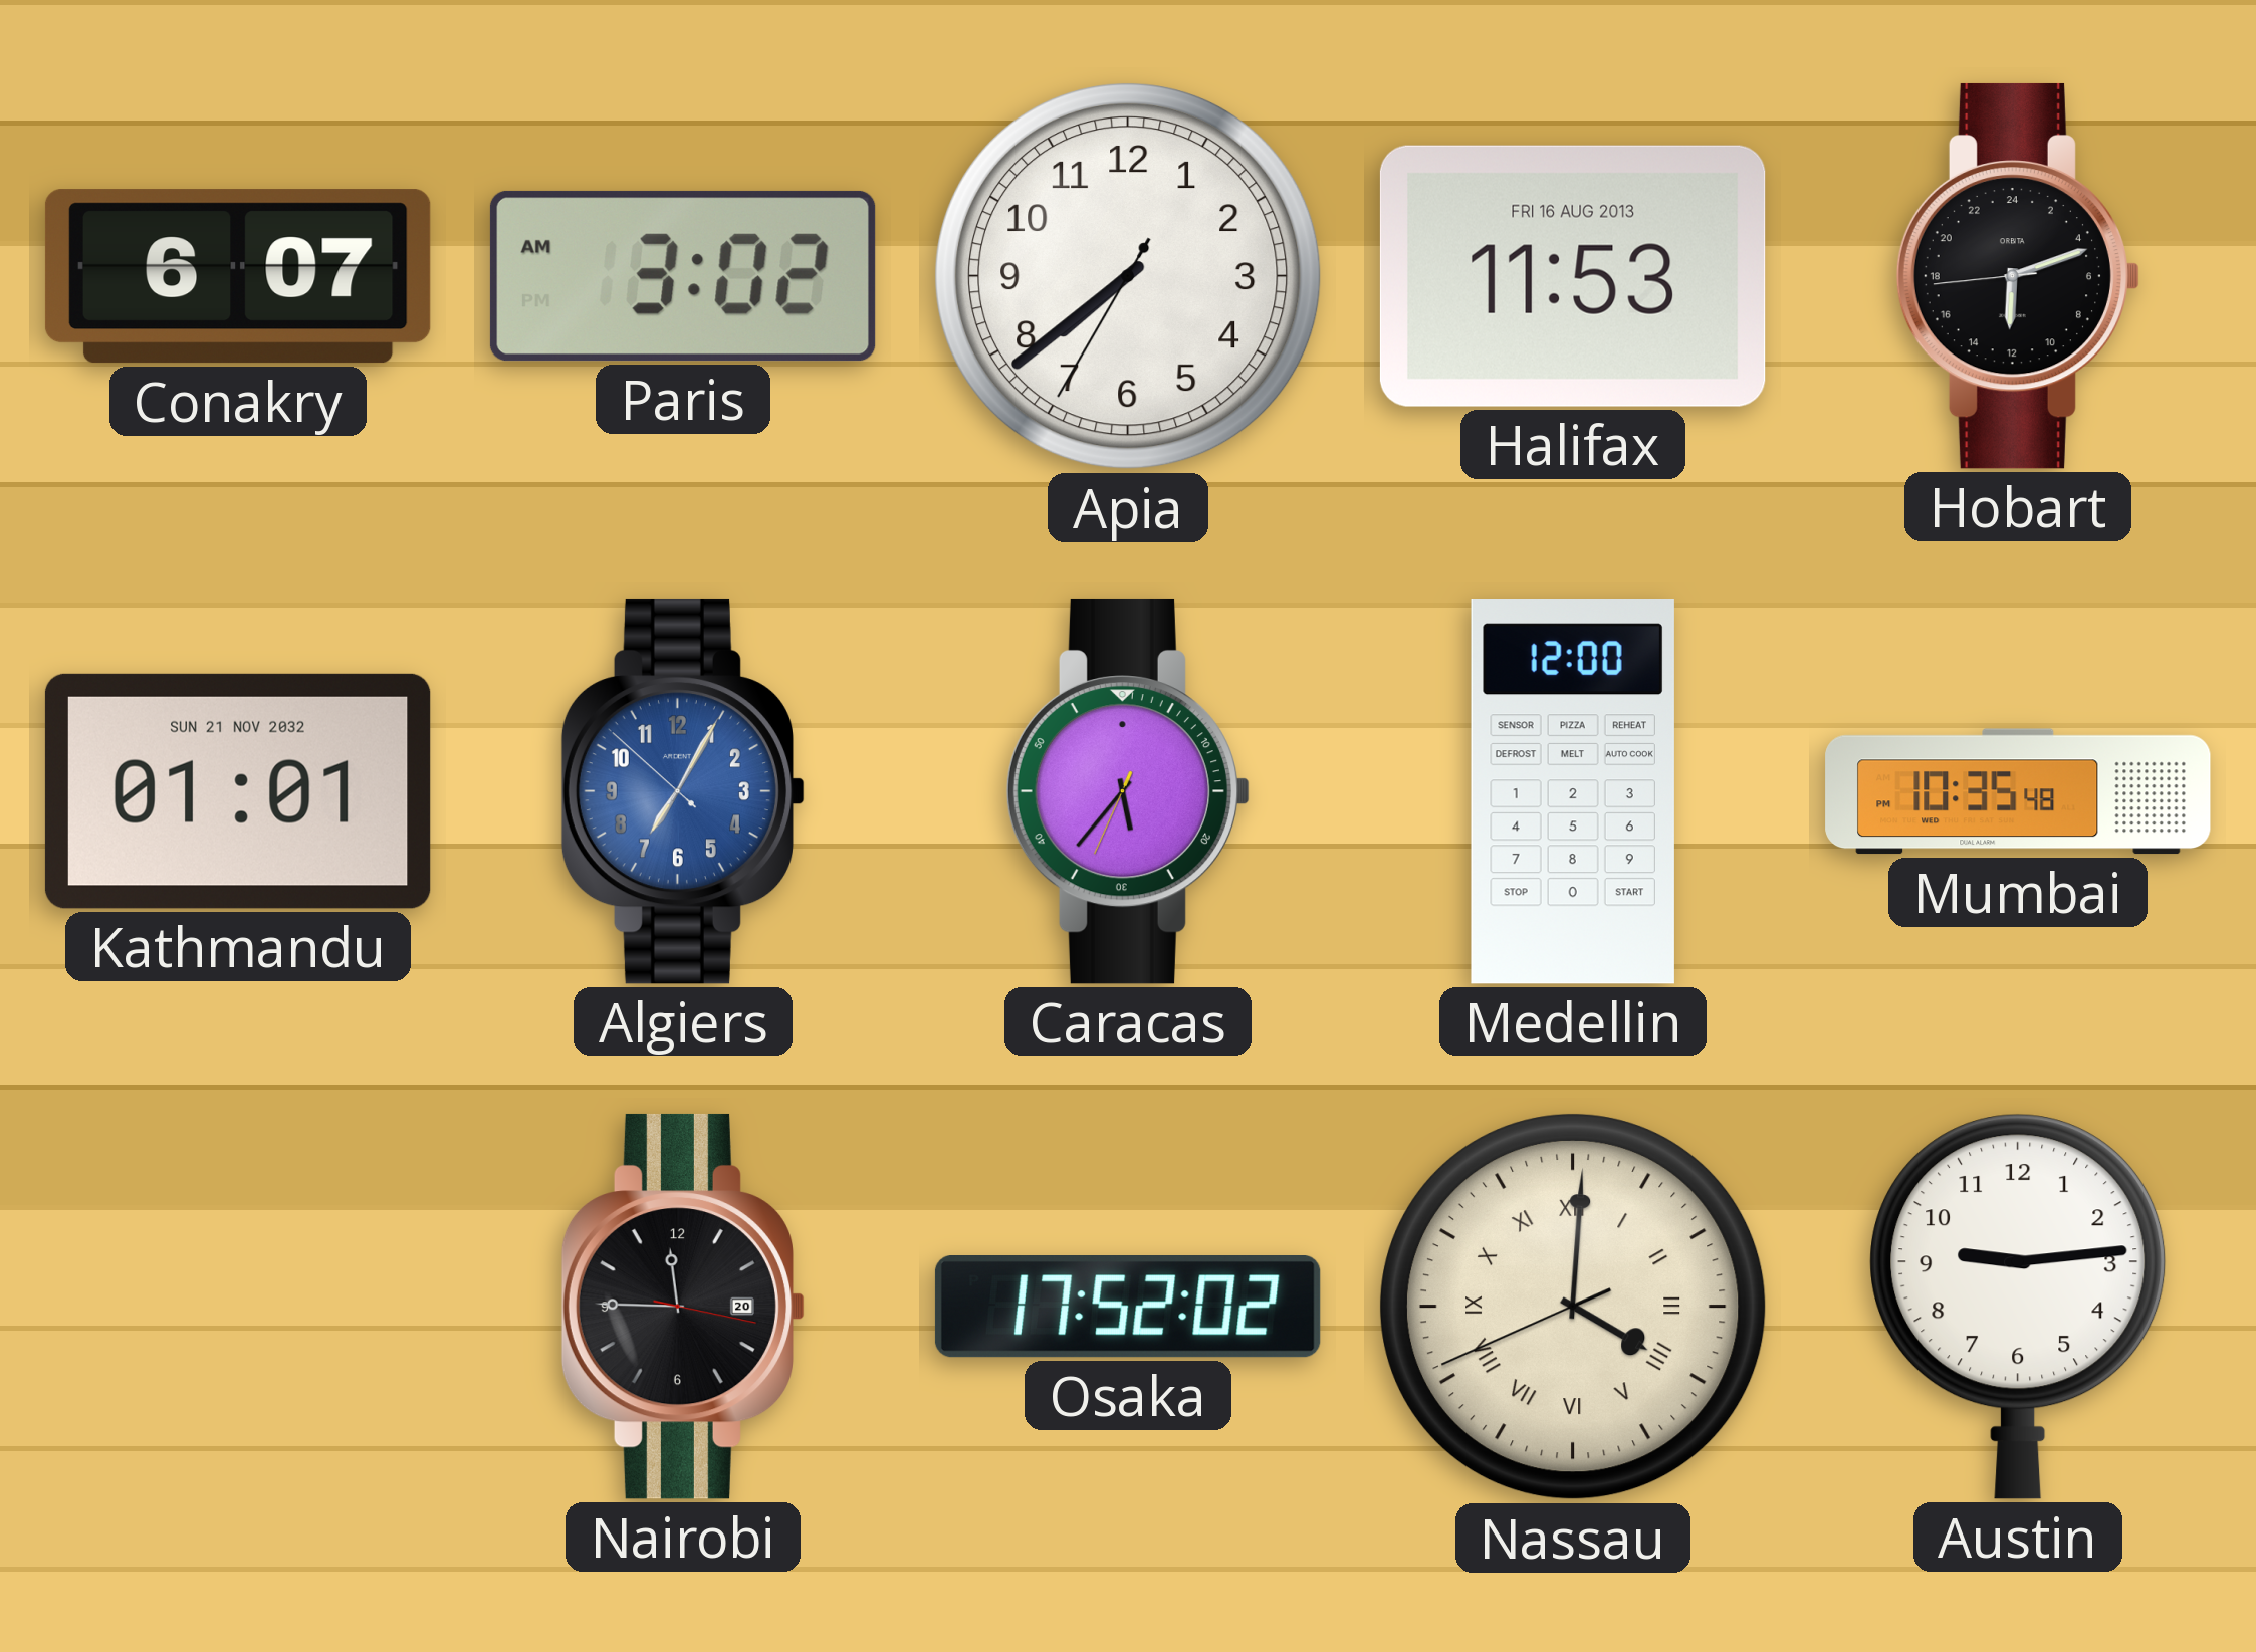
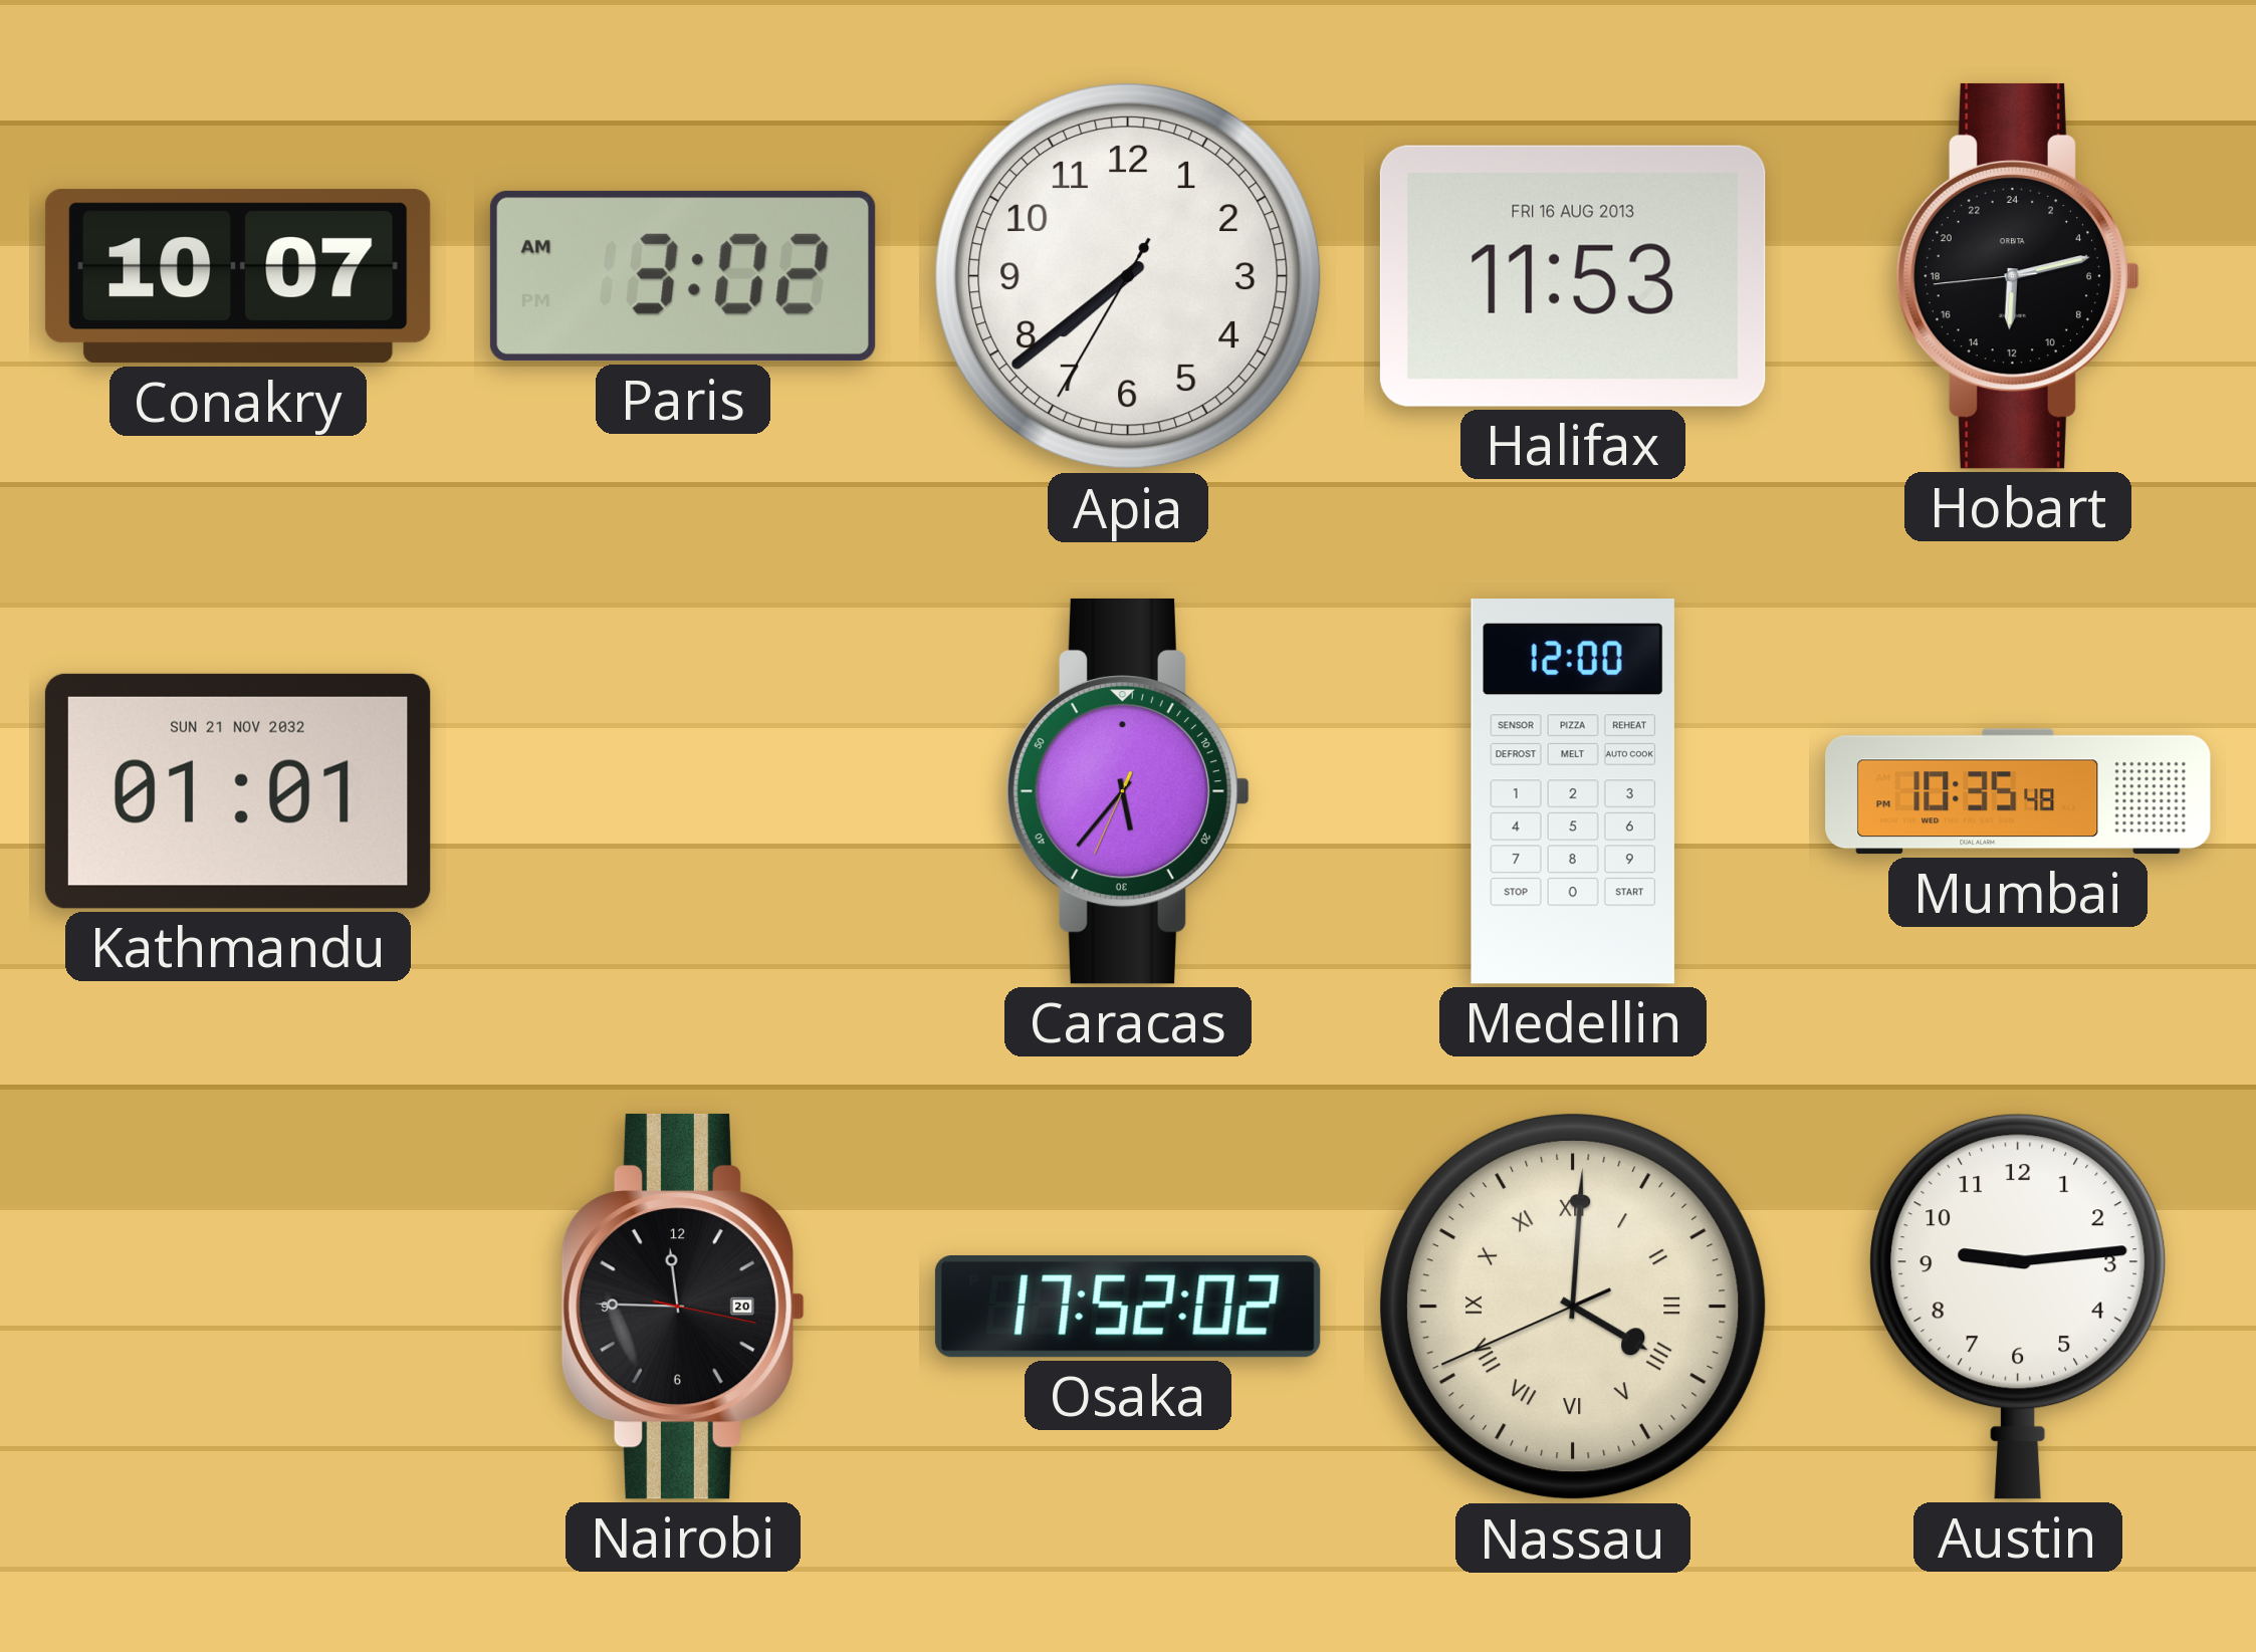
Conakry: 6:07 -> 10:07
Hobart: 12:11 -> 12:12
Algiers: 7:04 -> none
